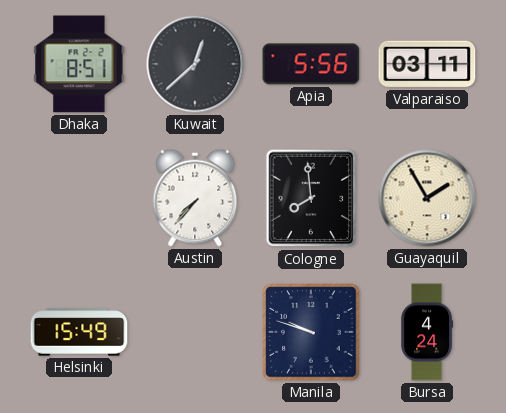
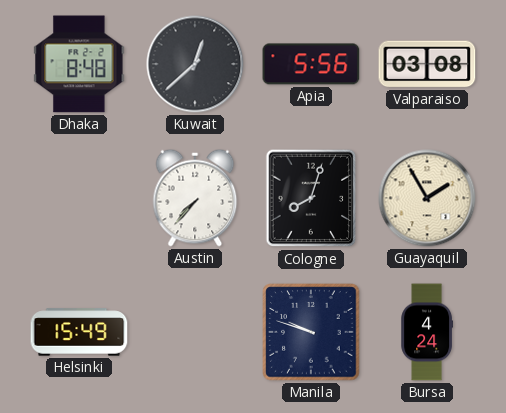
Dhaka: 8:51 -> 8:48
Valparaiso: 03:11 -> 03:08
Cologne: 7:59 -> 8:03
